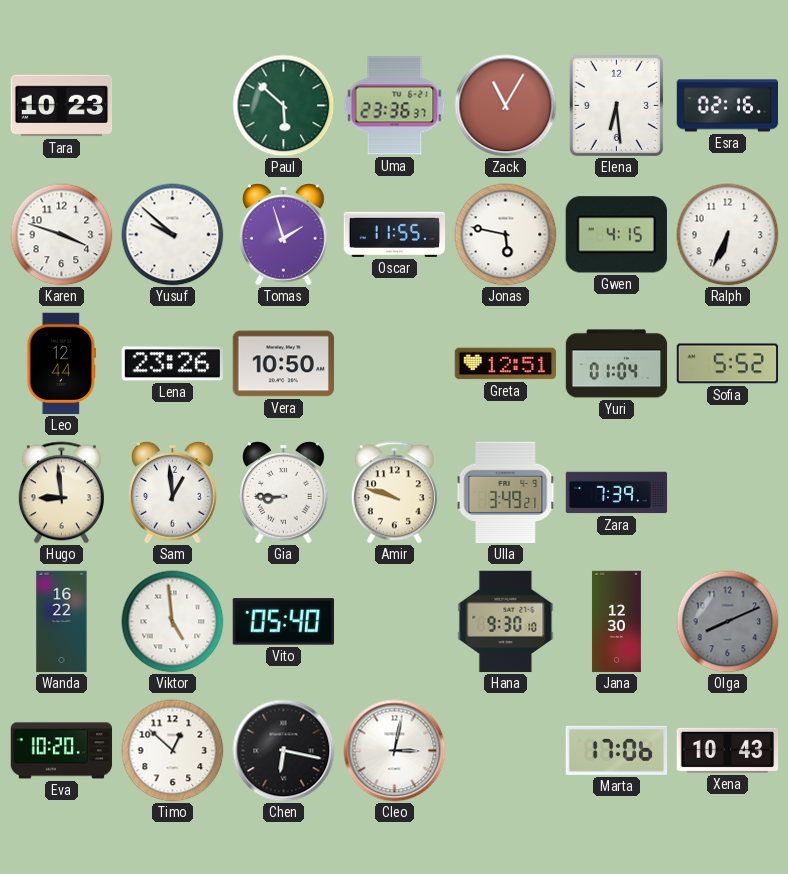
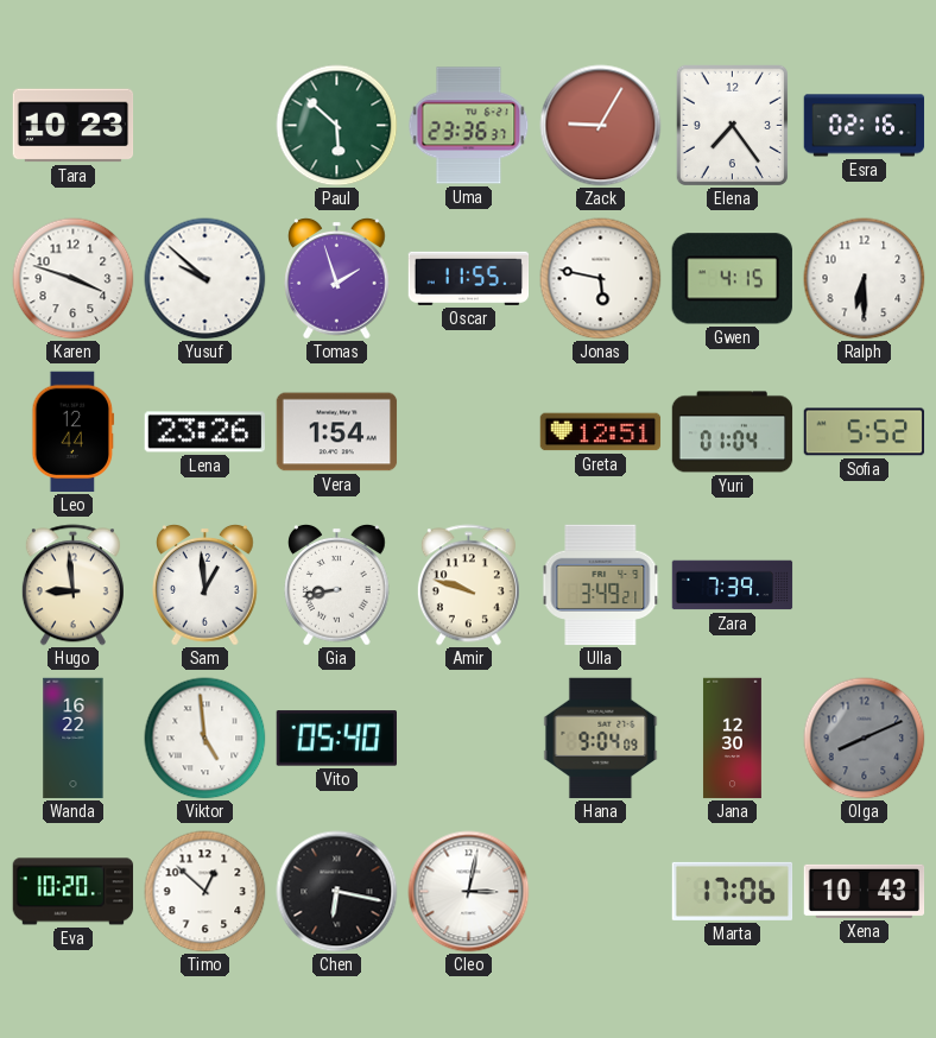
Zack: 11:05 -> 9:05
Elena: 6:29 -> 7:24
Ralph: 6:34 -> 6:30
Vera: 10:50 -> 1:54
Gia: 8:45 -> 8:43
Hana: 9:30 -> 9:04
